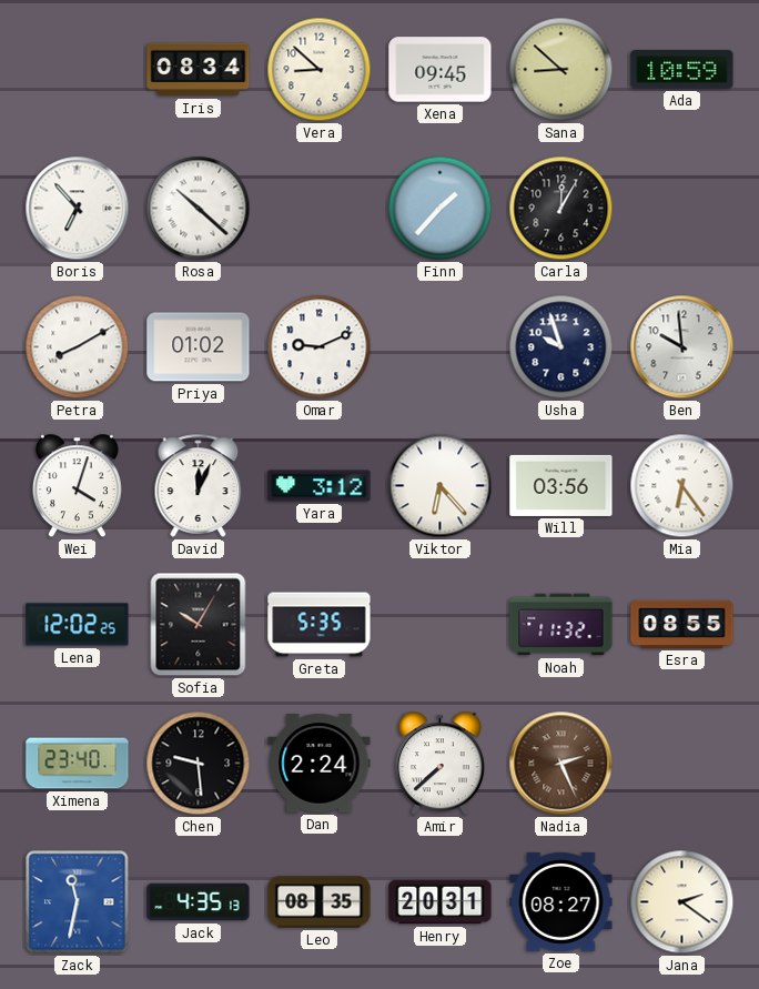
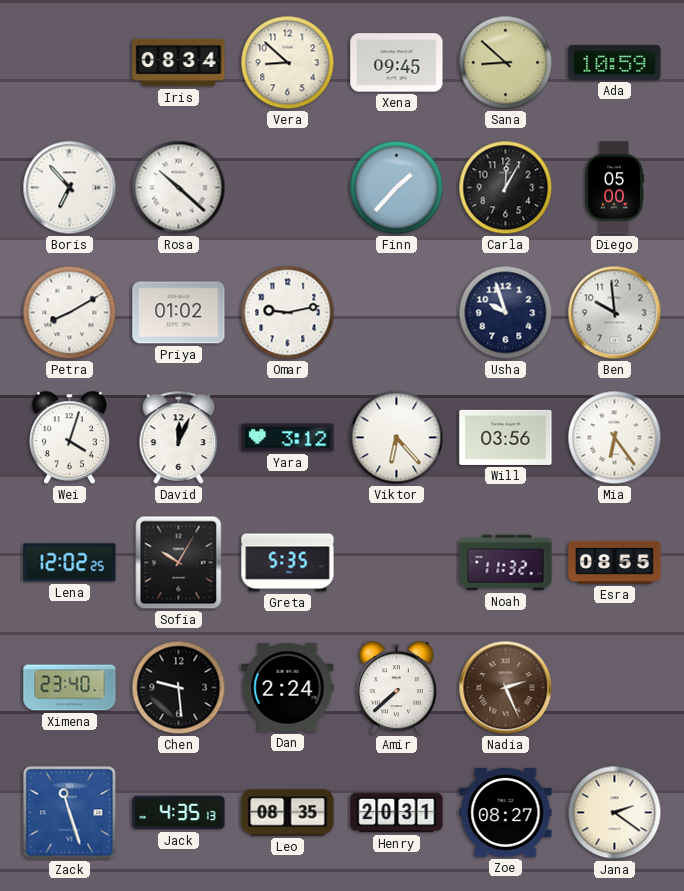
Diego: none -> 05:00
Omar: 9:11 -> 9:13
Zack: 11:32 -> 11:27
